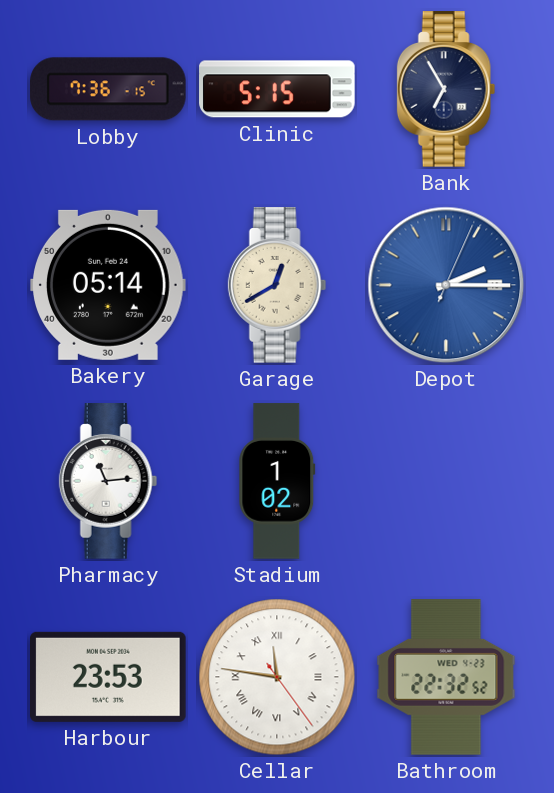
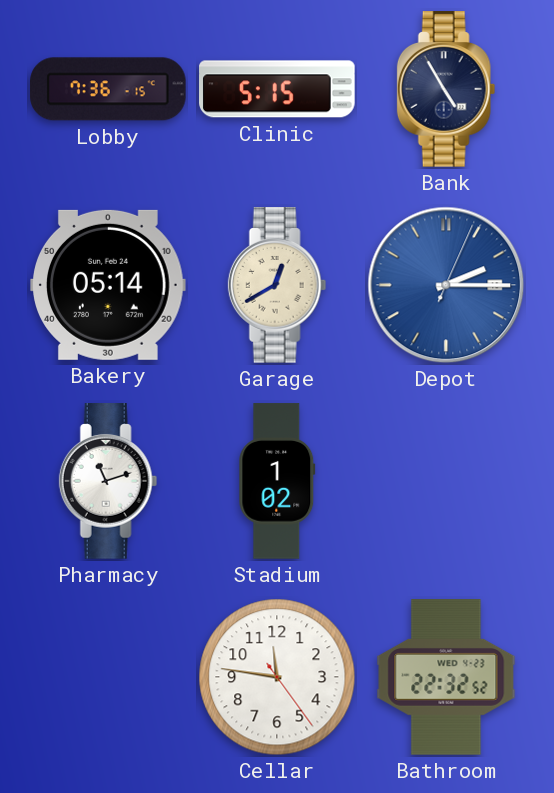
Bank: 6:55 -> 4:55
Pharmacy: 11:14 -> 11:12
Harbour: 23:53 -> none
Cellar numerals: Roman -> Arabic
